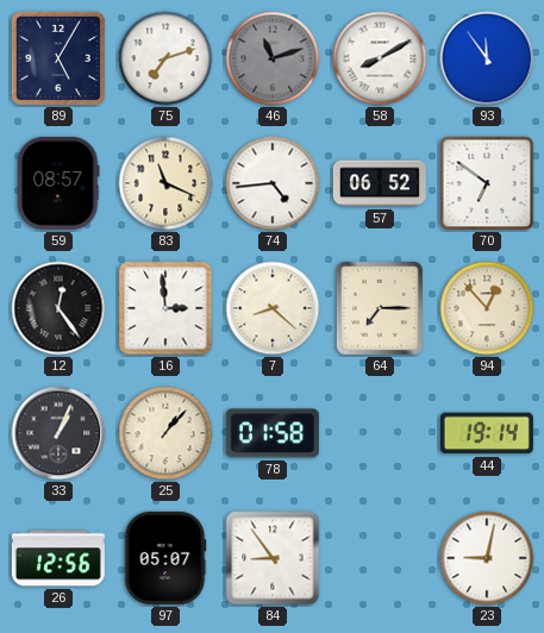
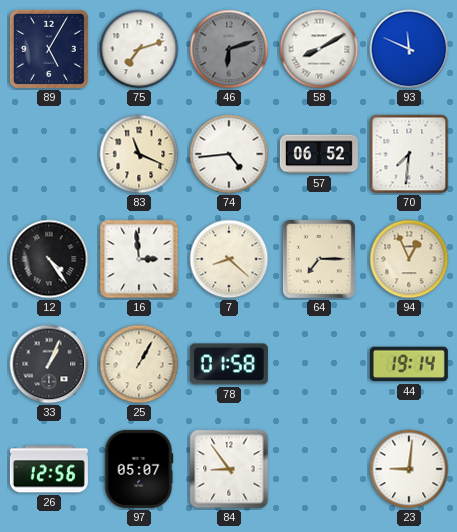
46: 11:12 -> 6:12
93: 11:54 -> 11:49
59: 08:57 -> none
70: 6:51 -> 7:31
12: 12:24 -> 4:24
94: 12:53 -> 12:56
25: 1:07 -> 1:05
23: 9:02 -> 9:01
